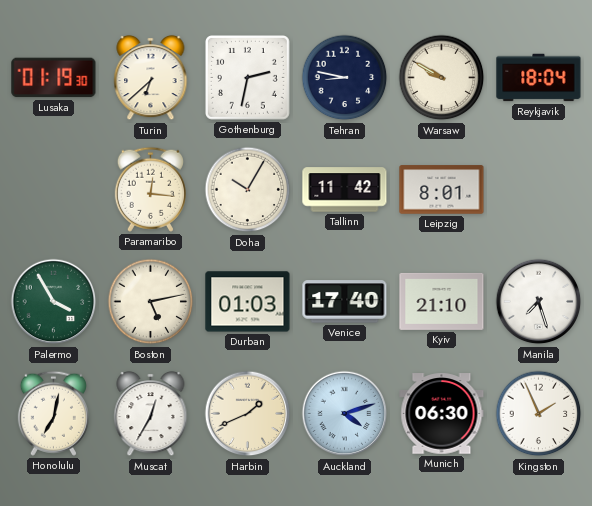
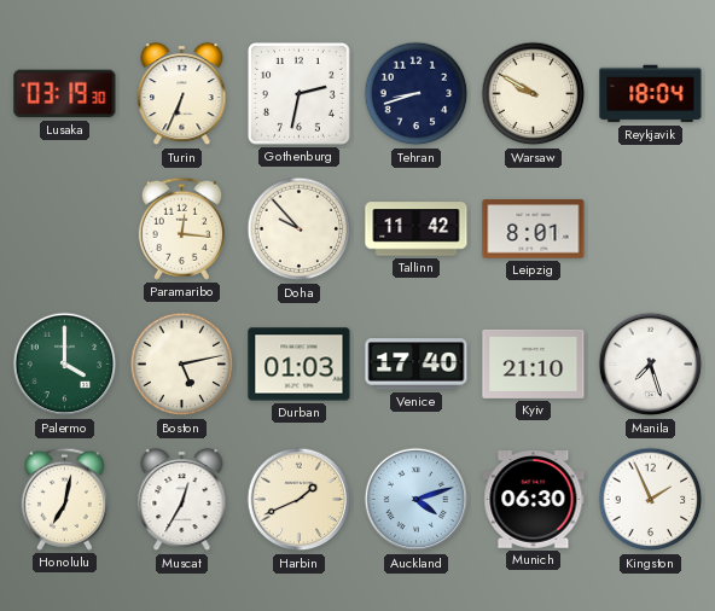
Lusaka: 01:19 -> 03:19
Turin: 6:38 -> 6:34
Tehran: 8:47 -> 8:42
Doha: 10:05 -> 9:53
Palermo: 3:55 -> 4:00
